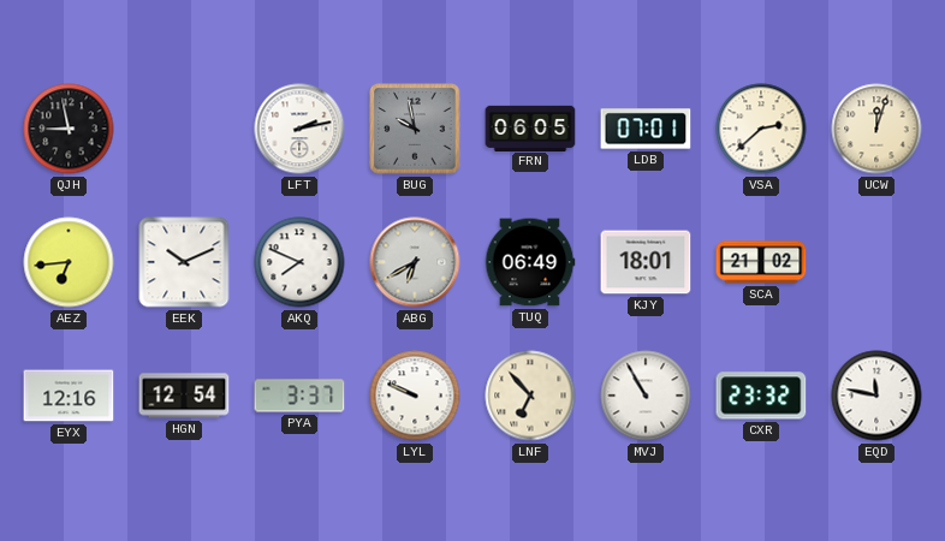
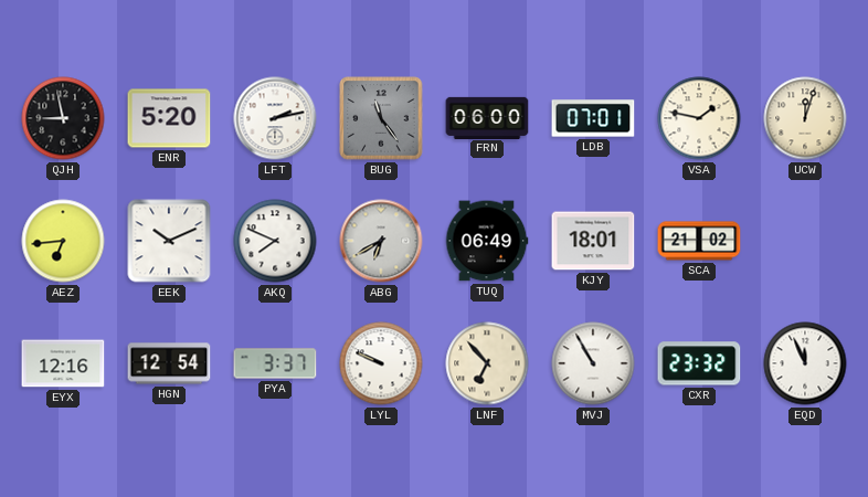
ENR: none -> 5:20
BUG: 9:58 -> 11:24
FRN: 06:05 -> 06:00
VSA: 2:38 -> 1:47
EQD: 11:47 -> 11:56
